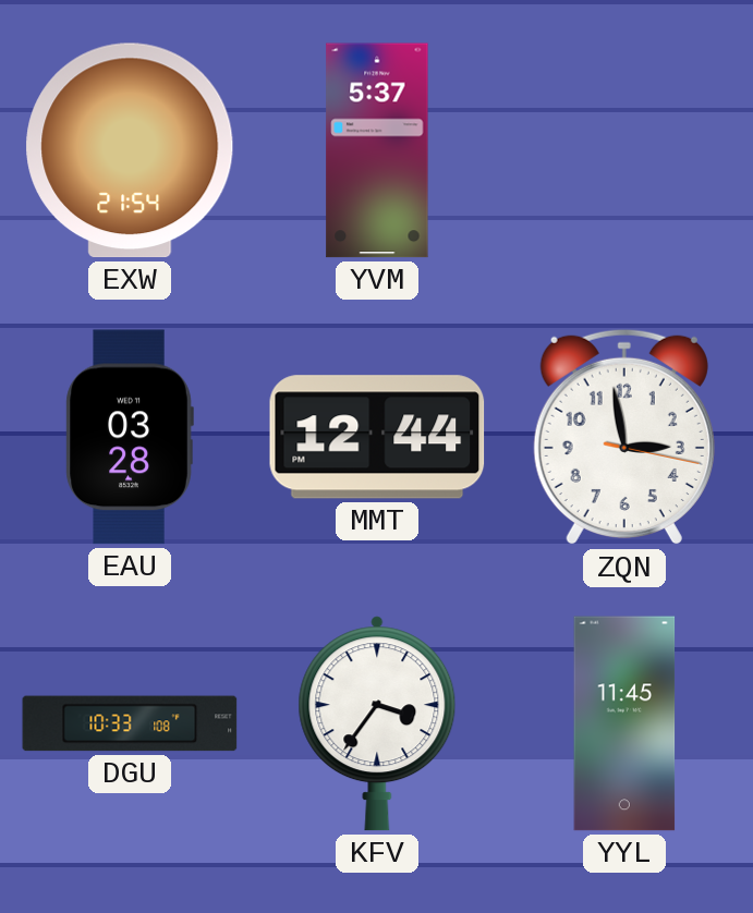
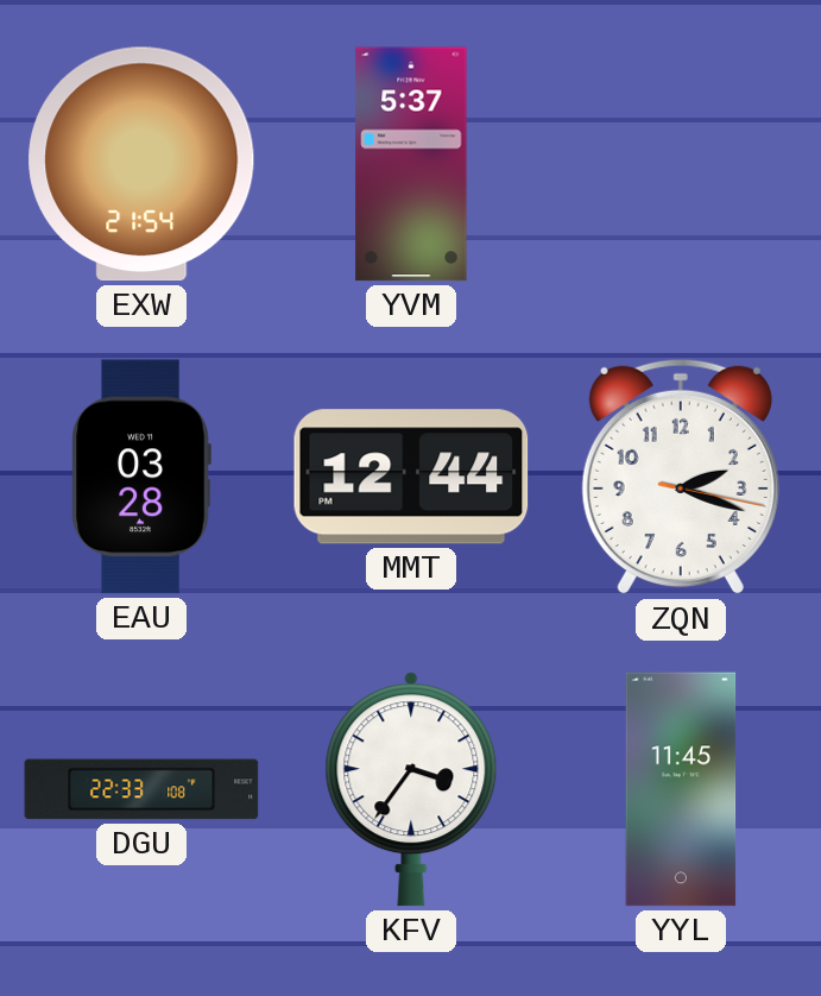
ZQN: 2:58 -> 2:18
DGU: 10:33 -> 22:33
